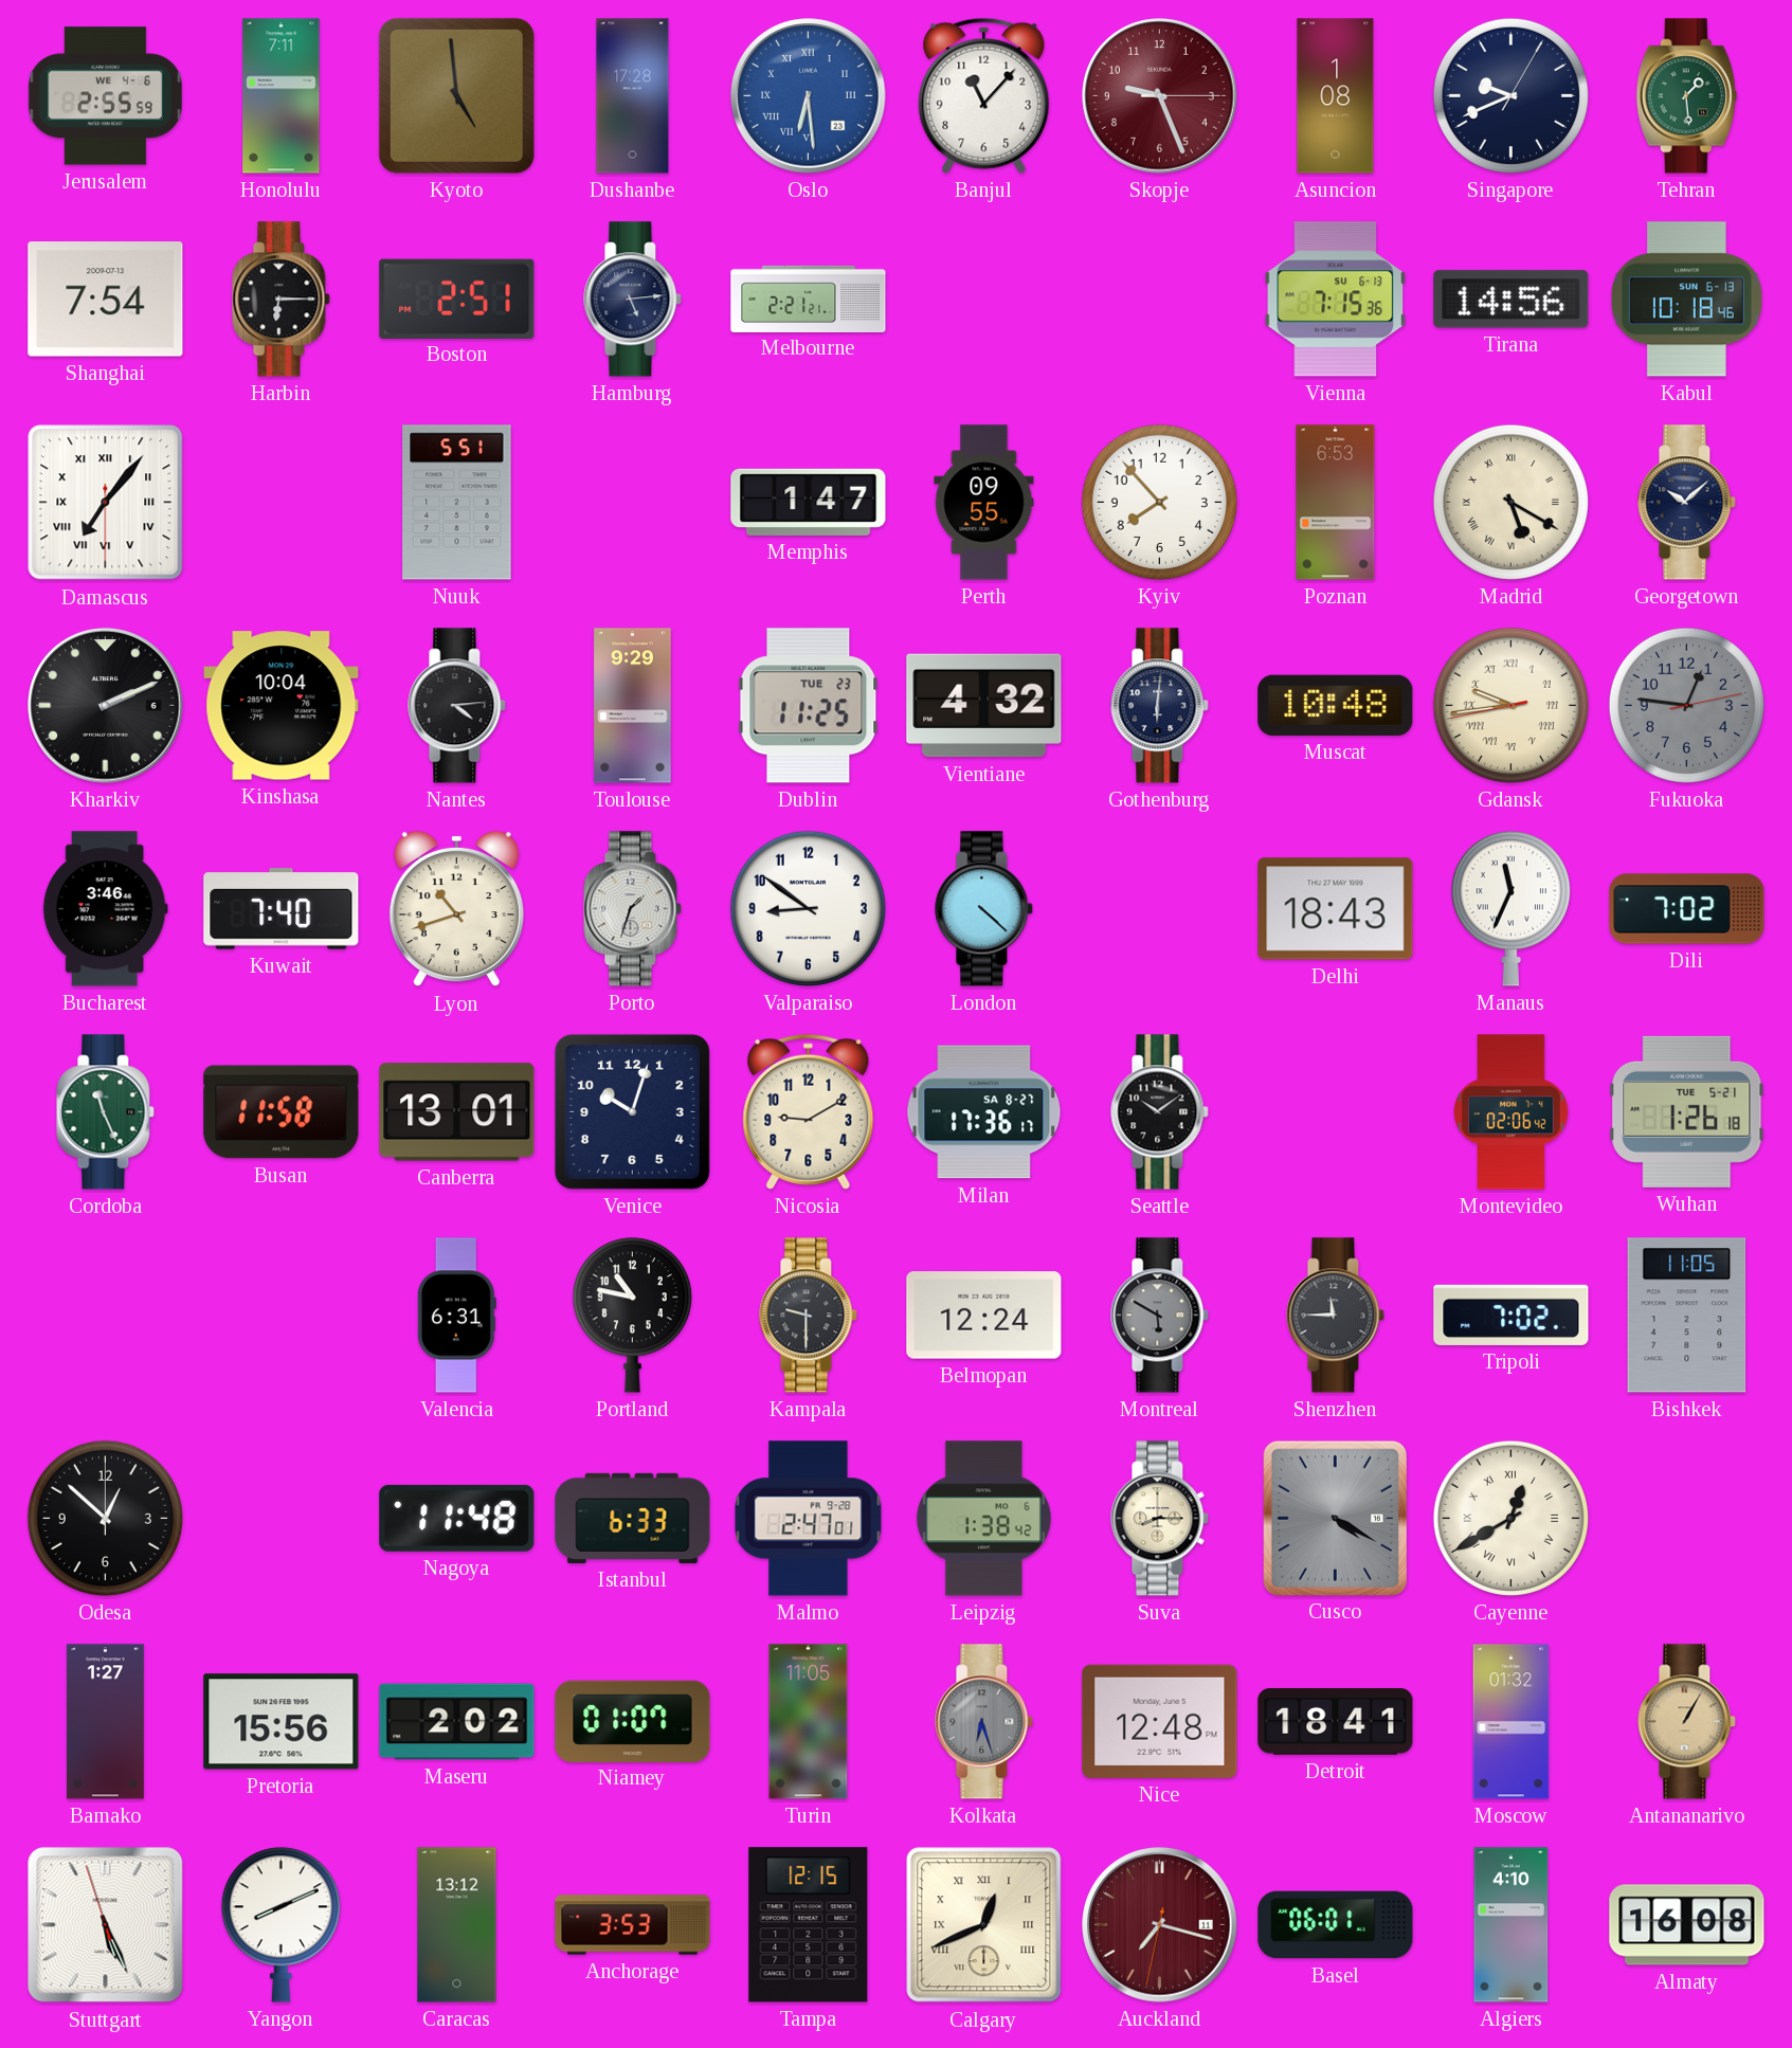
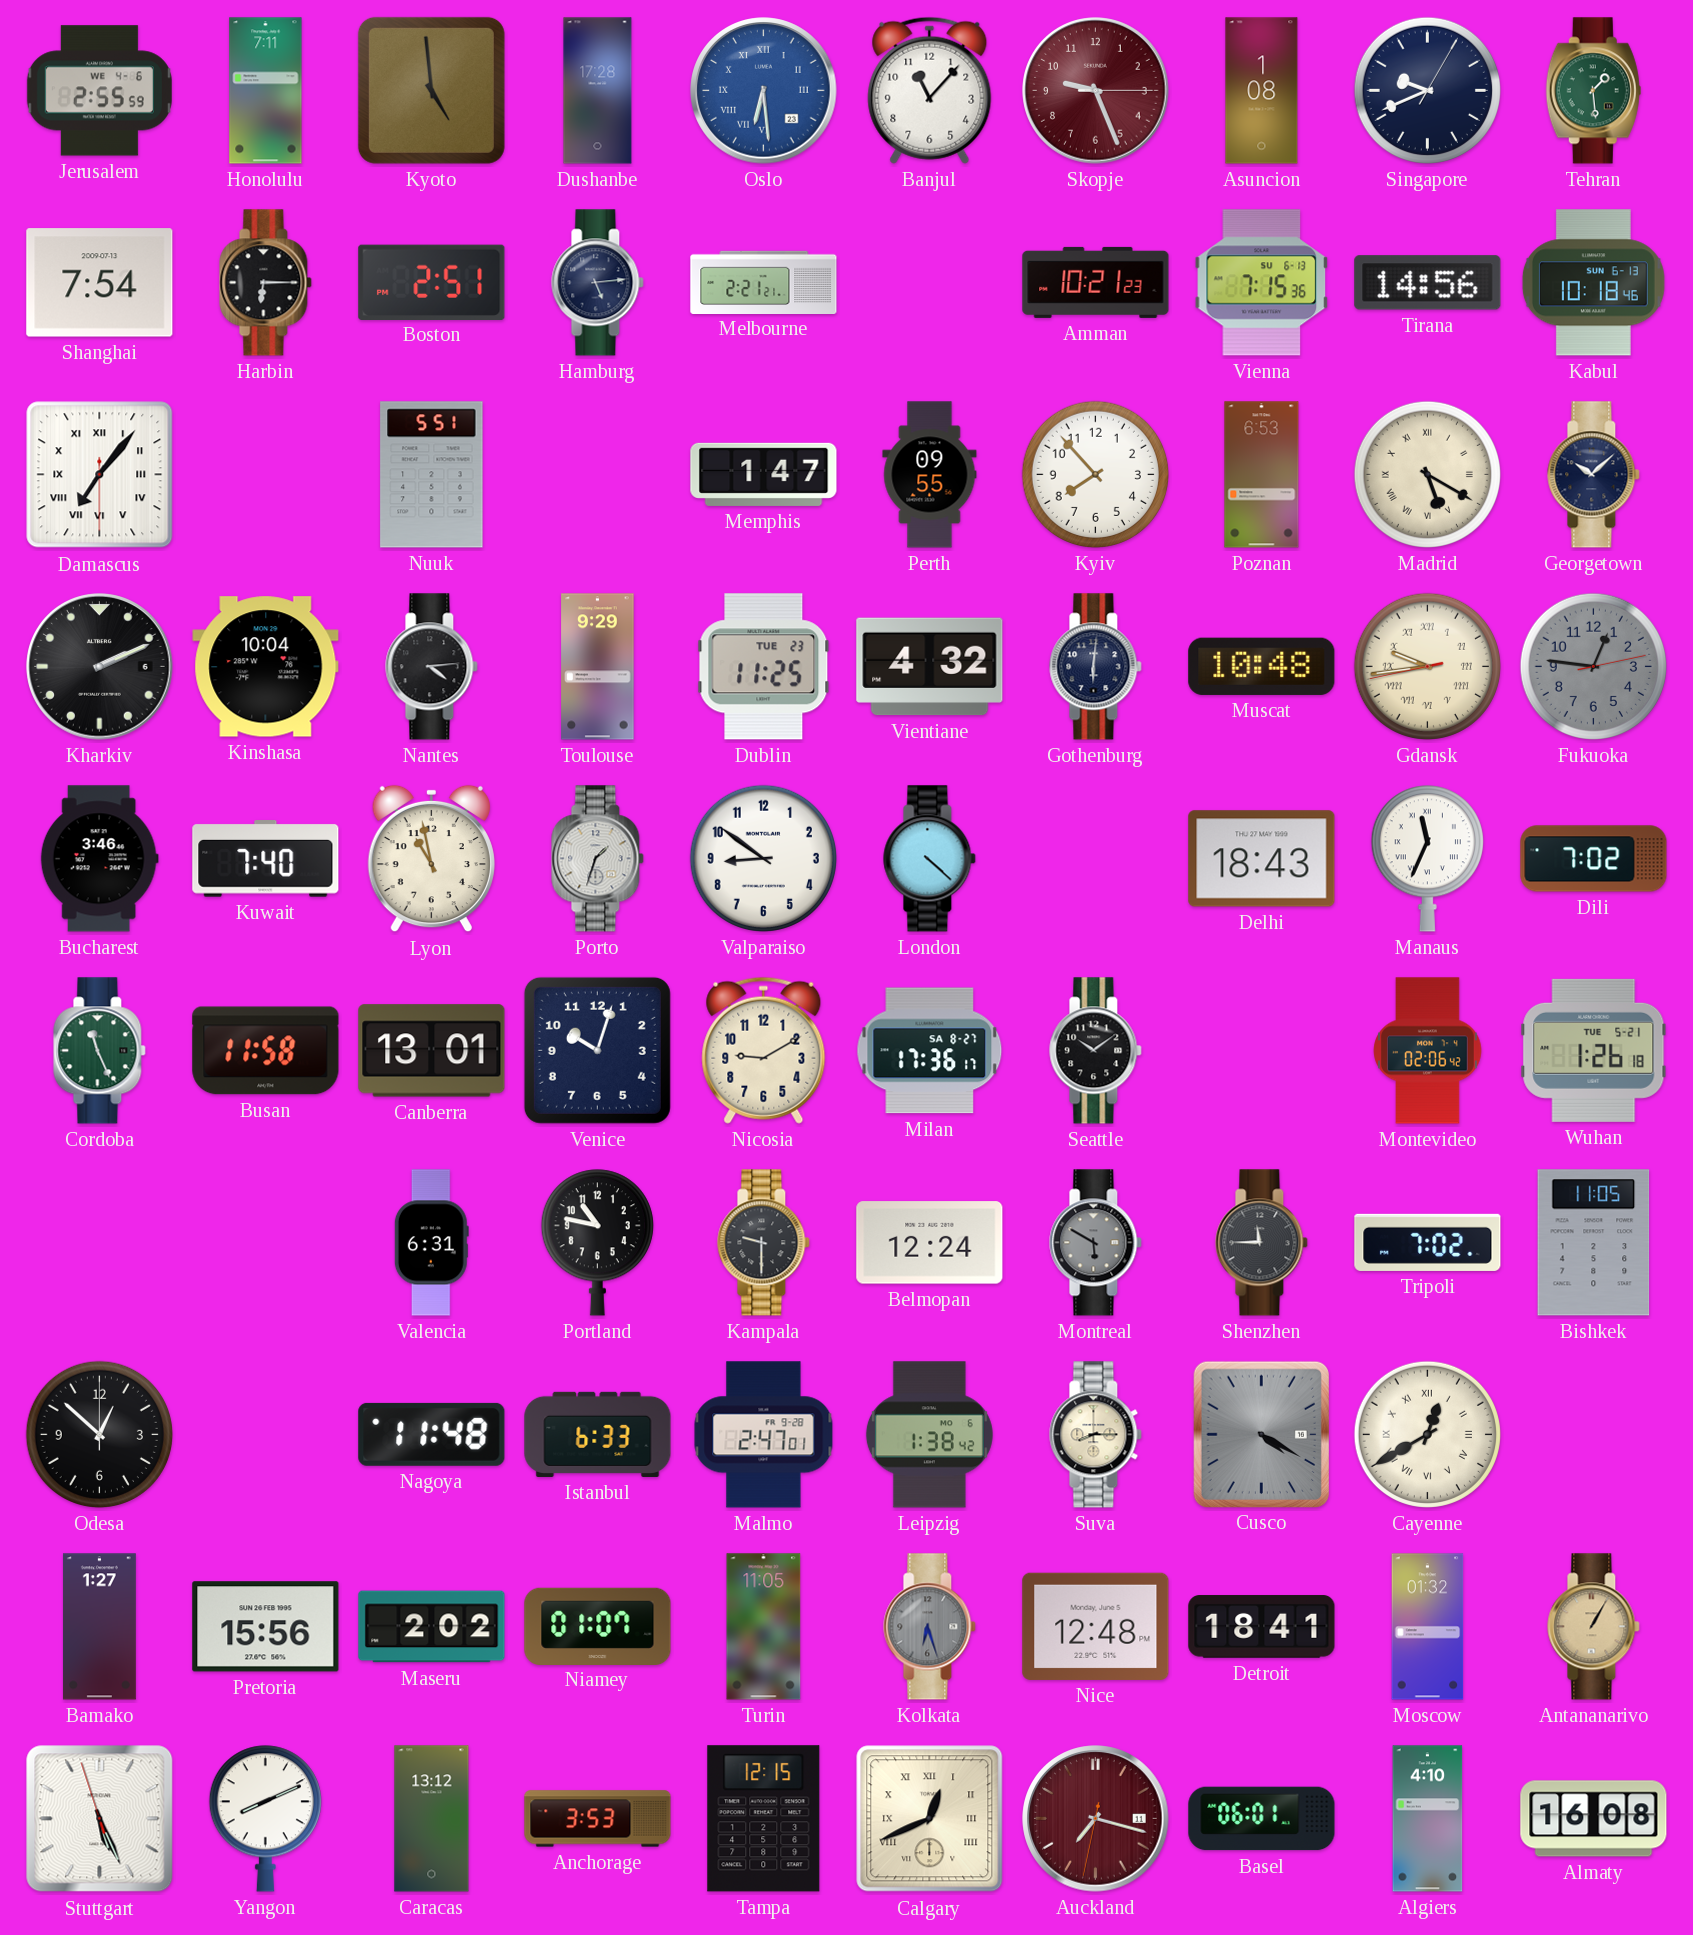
Amman: none -> 10:21
Lyon: 10:42 -> 10:58
